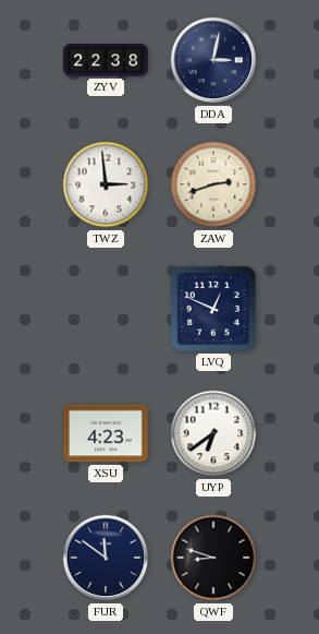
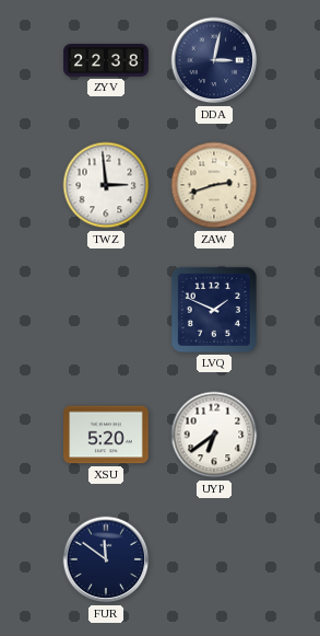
LVQ: 12:49 -> 1:49
XSU: 4:23 -> 5:20
QWF: 8:48 -> none
